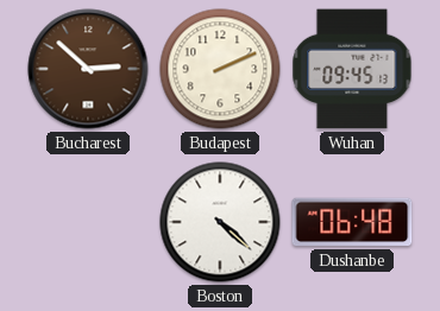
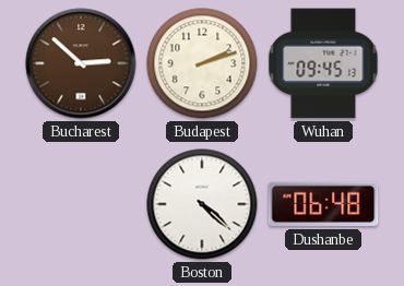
Budapest: 2:11 -> 2:12
